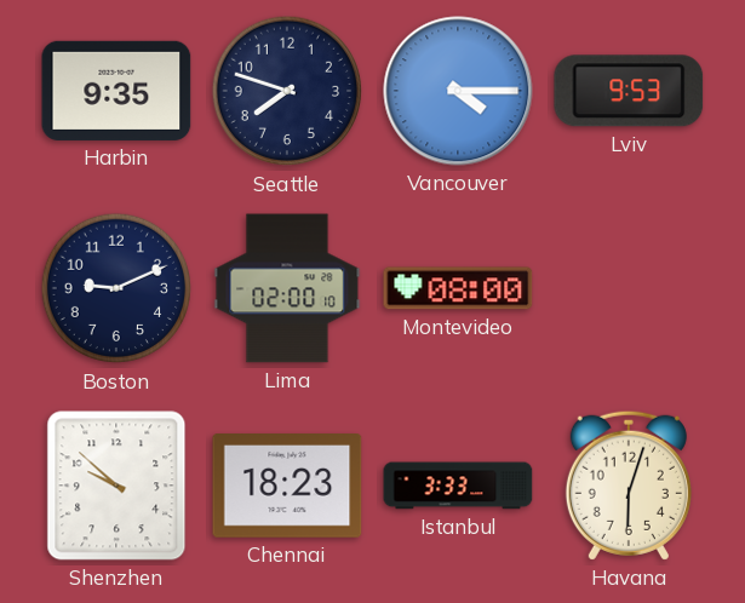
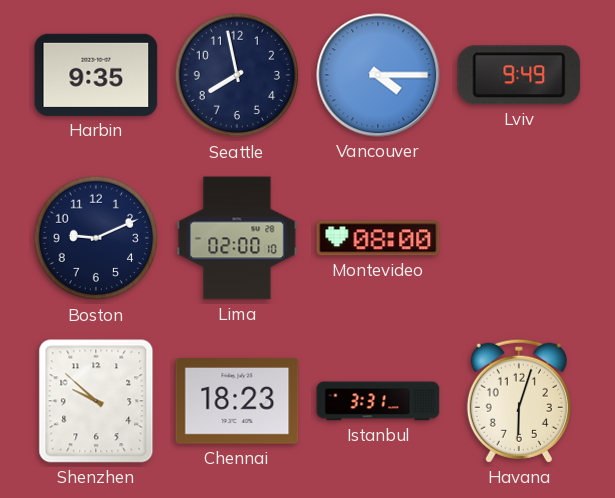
Seattle: 7:48 -> 7:58
Lviv: 9:53 -> 9:49
Istanbul: 3:33 -> 3:31
